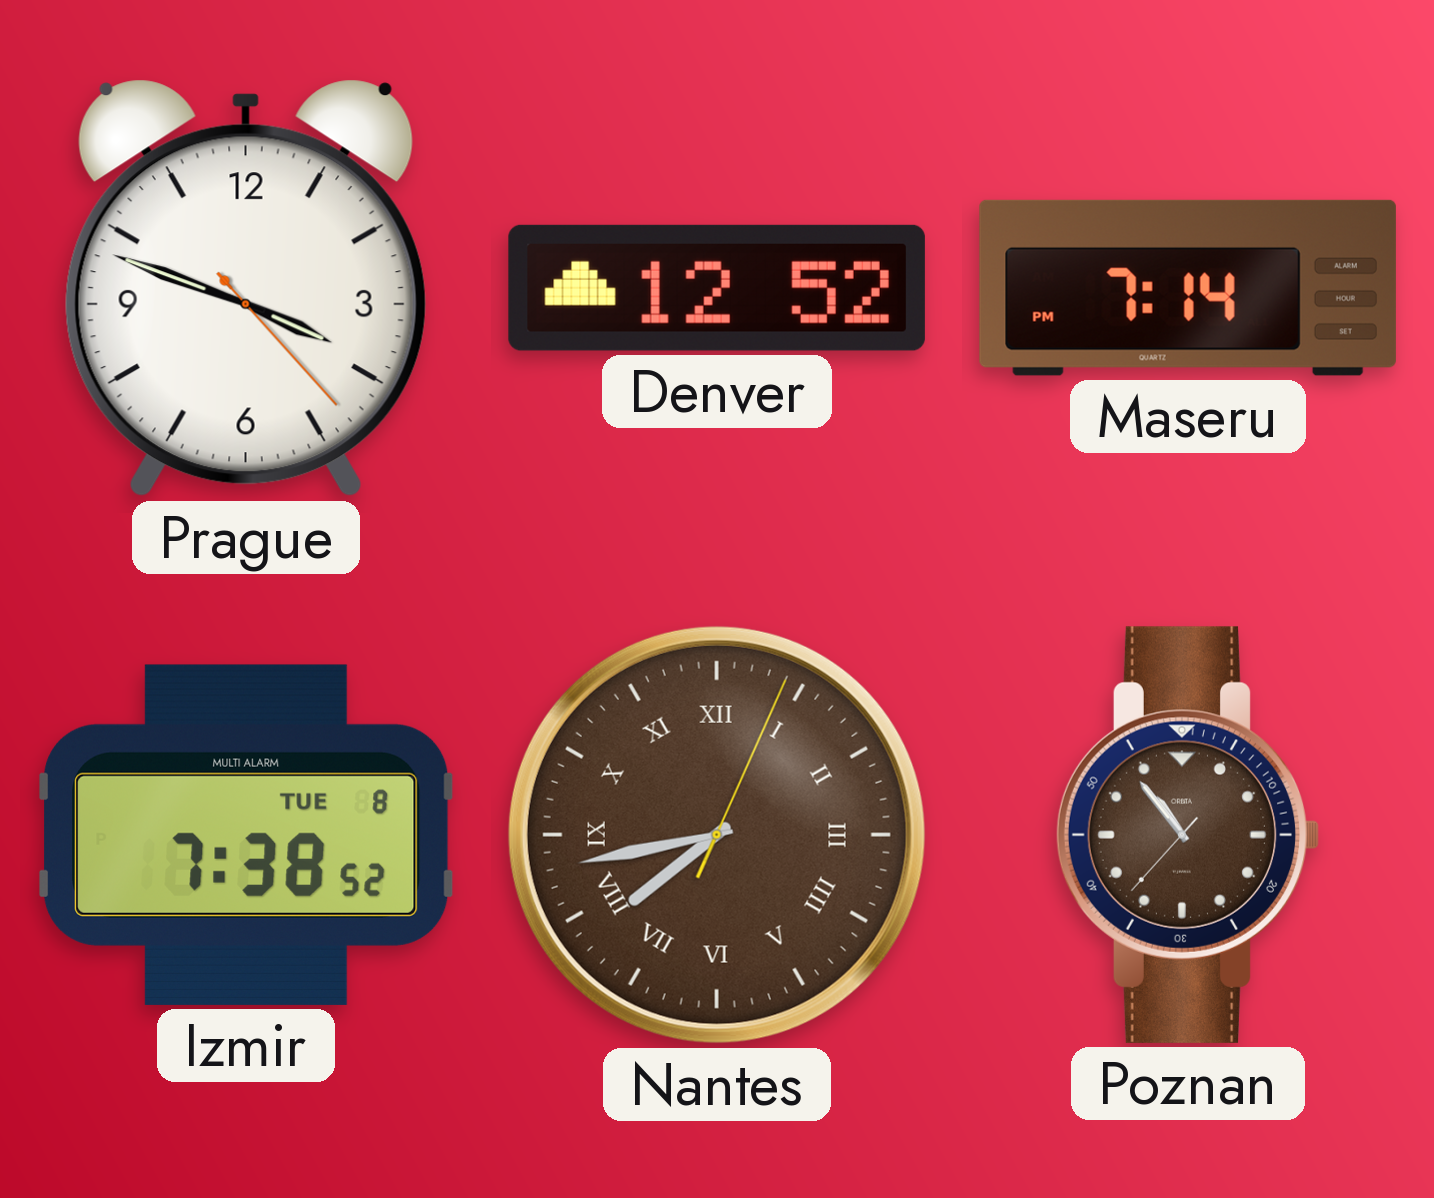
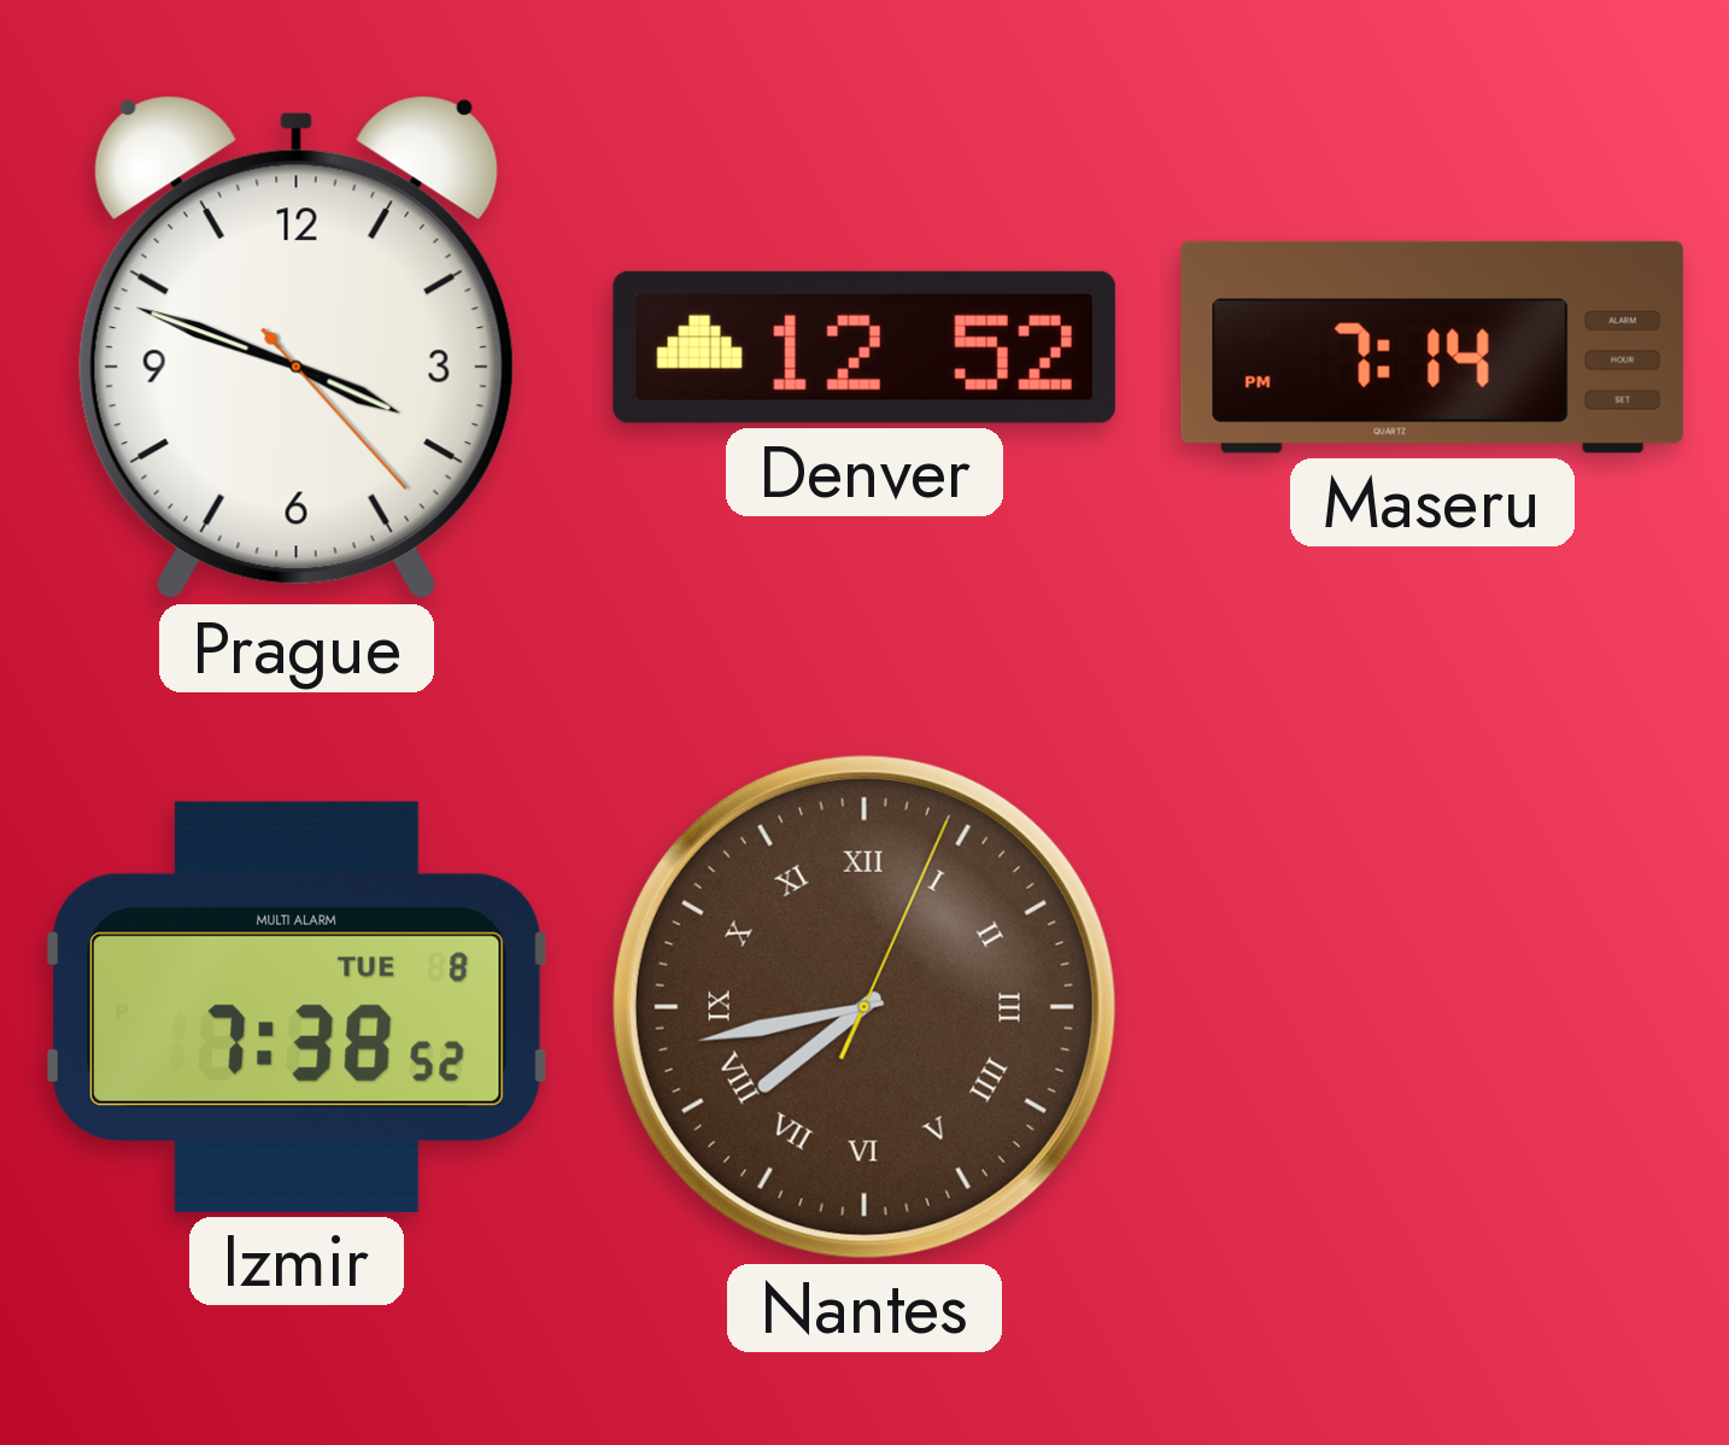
Poznan: 10:53 -> none
